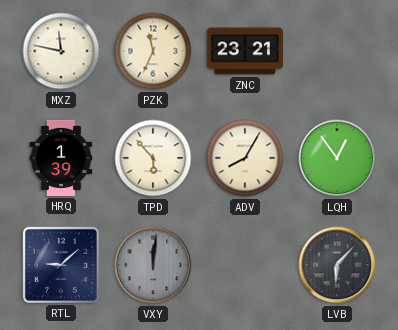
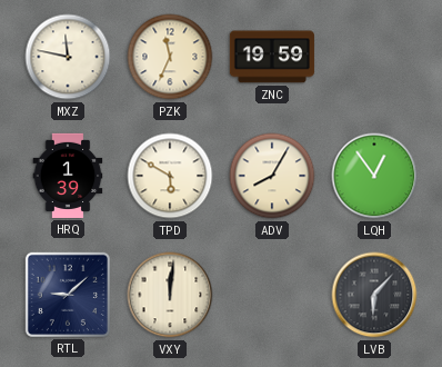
ZNC: 23:21 -> 19:59
TPD: 5:53 -> 5:50
VXY dial: grey -> cream
